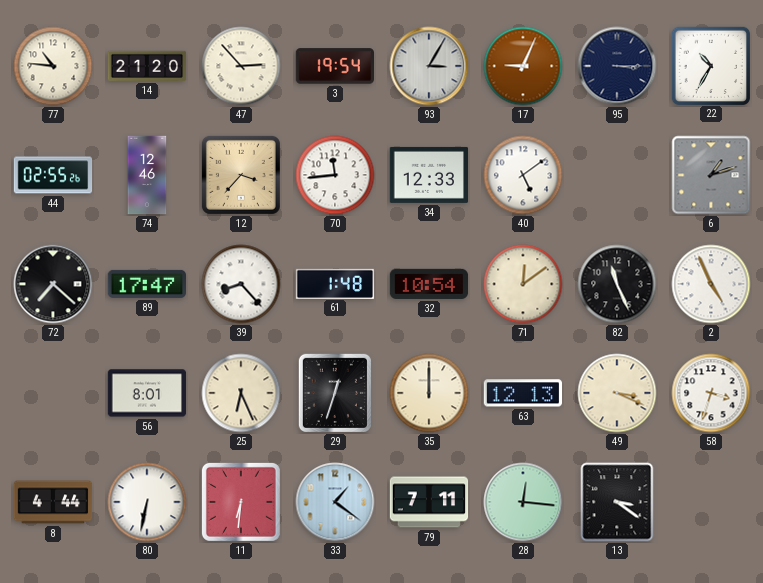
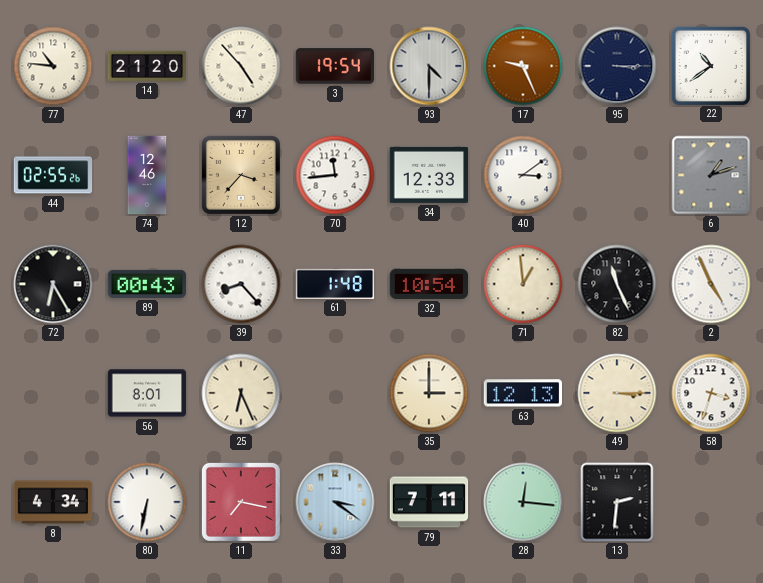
47: 2:53 -> 4:53
93: 3:05 -> 4:30
17: 9:04 -> 9:26
22: 10:35 -> 10:39
40: 5:09 -> 3:09
72: 7:22 -> 6:25
89: 17:47 -> 00:43
71: 12:09 -> 12:59
29: 12:33 -> none
35: 12:00 -> 3:00
49: 3:19 -> 3:15
8: 4:44 -> 4:34
11: 6:31 -> 7:17
33: 1:21 -> 3:21
13: 3:21 -> 2:31
